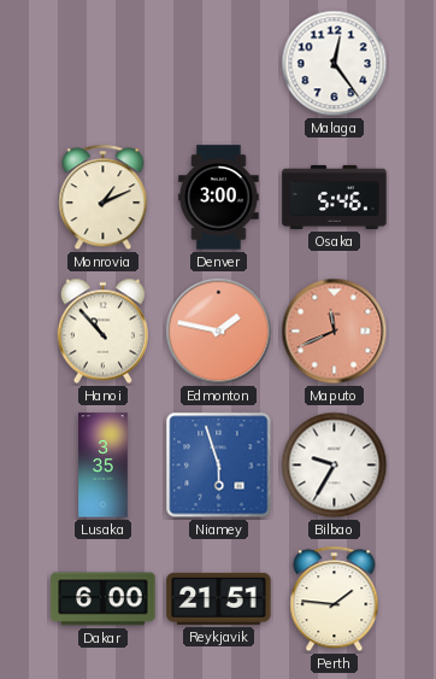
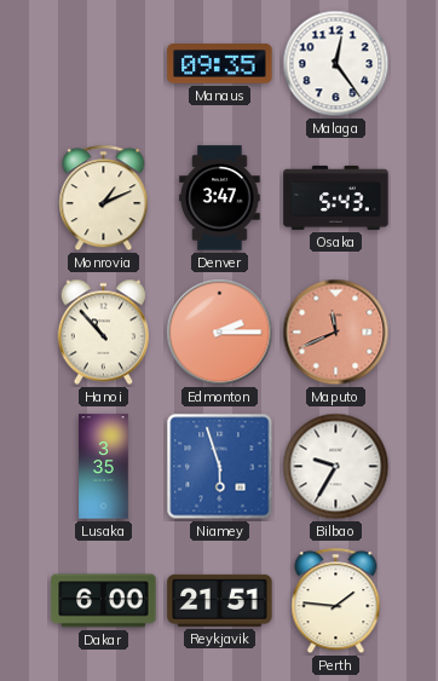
Manaus: none -> 09:35
Denver: 3:00 -> 3:47
Osaka: 5:46 -> 5:43
Edmonton: 1:47 -> 2:15
